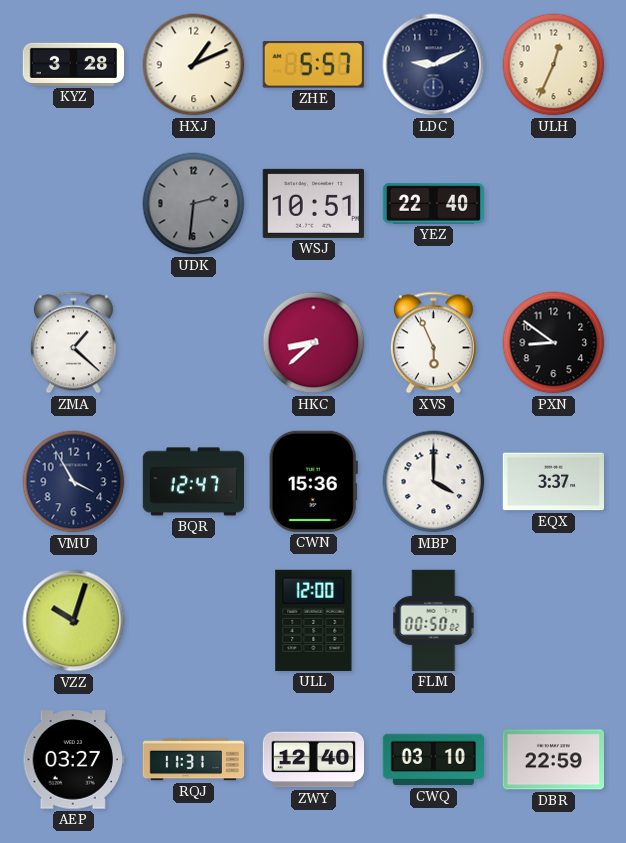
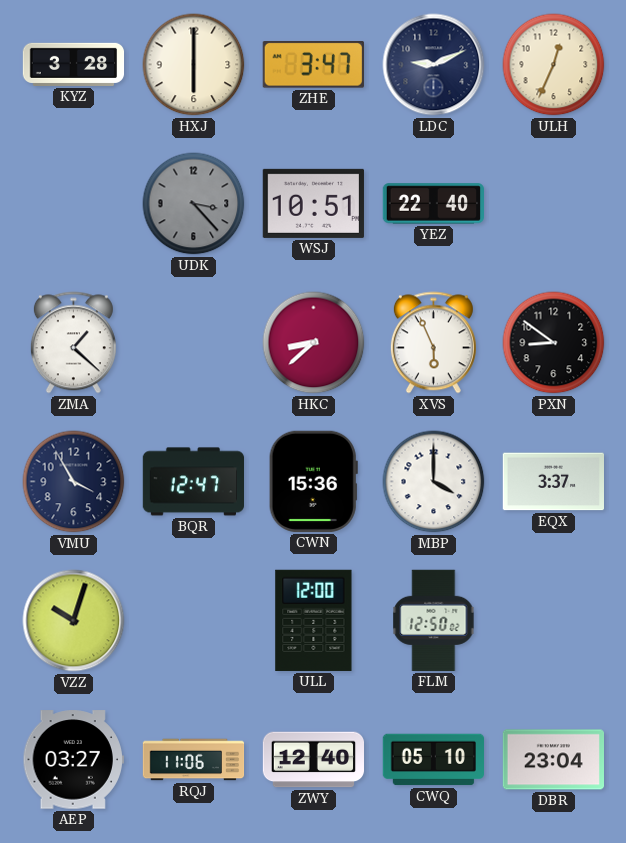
HXJ: 1:11 -> 6:00
ZHE: 5:57 -> 3:47
UDK: 2:31 -> 3:23
FLM: 00:50 -> 12:50
RQJ: 11:31 -> 11:06
CWQ: 03:10 -> 05:10
DBR: 22:59 -> 23:04
